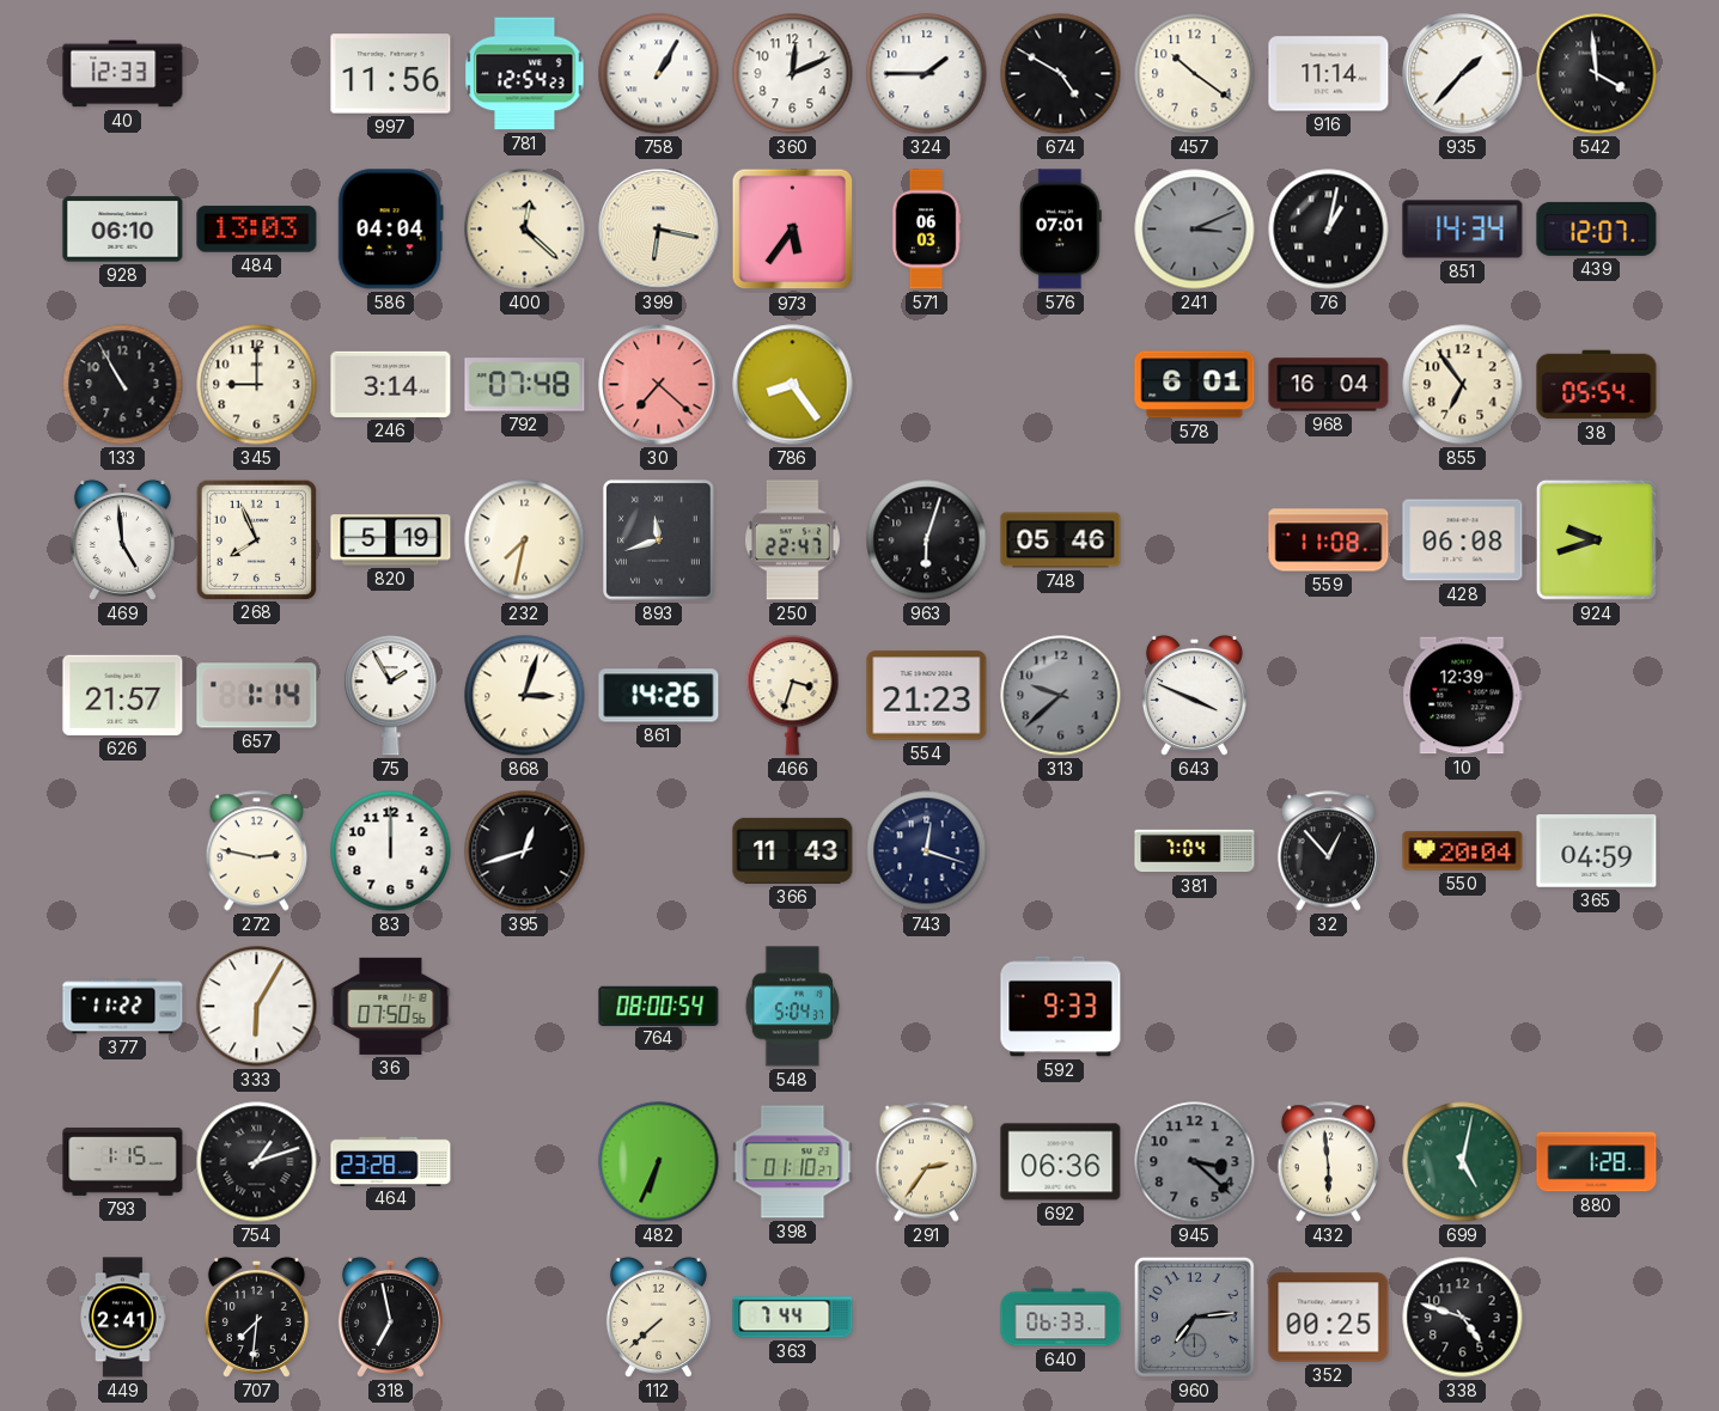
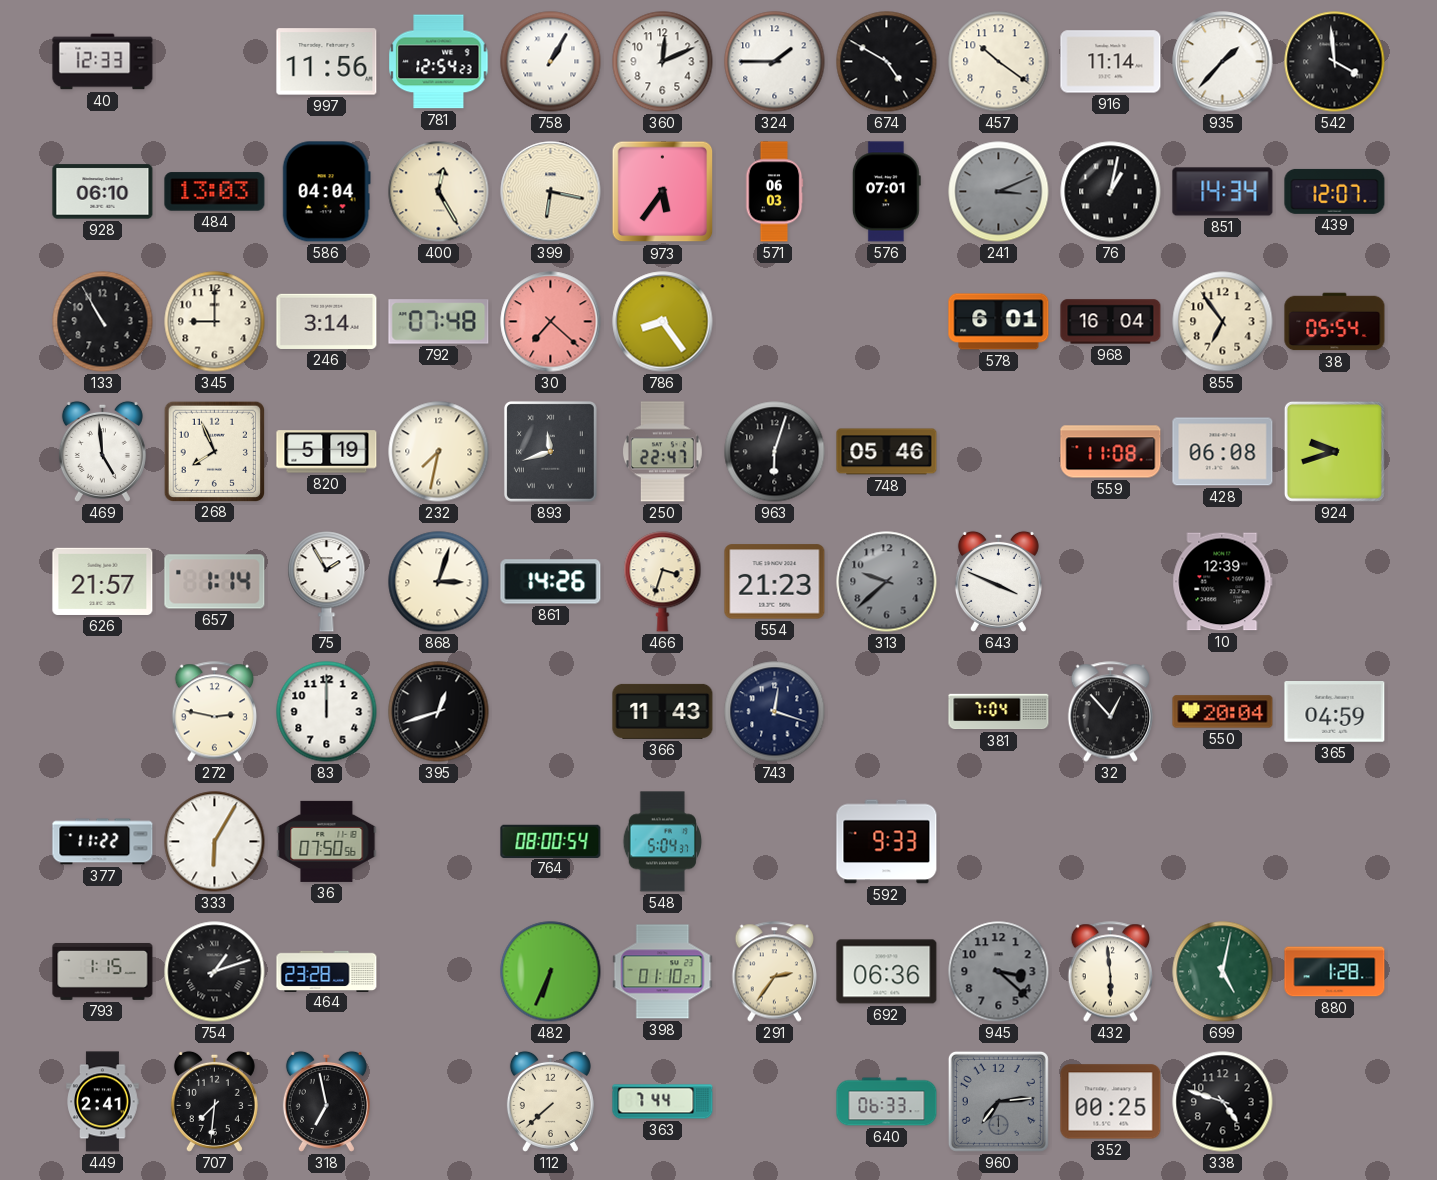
400: 12:22 -> 12:25
